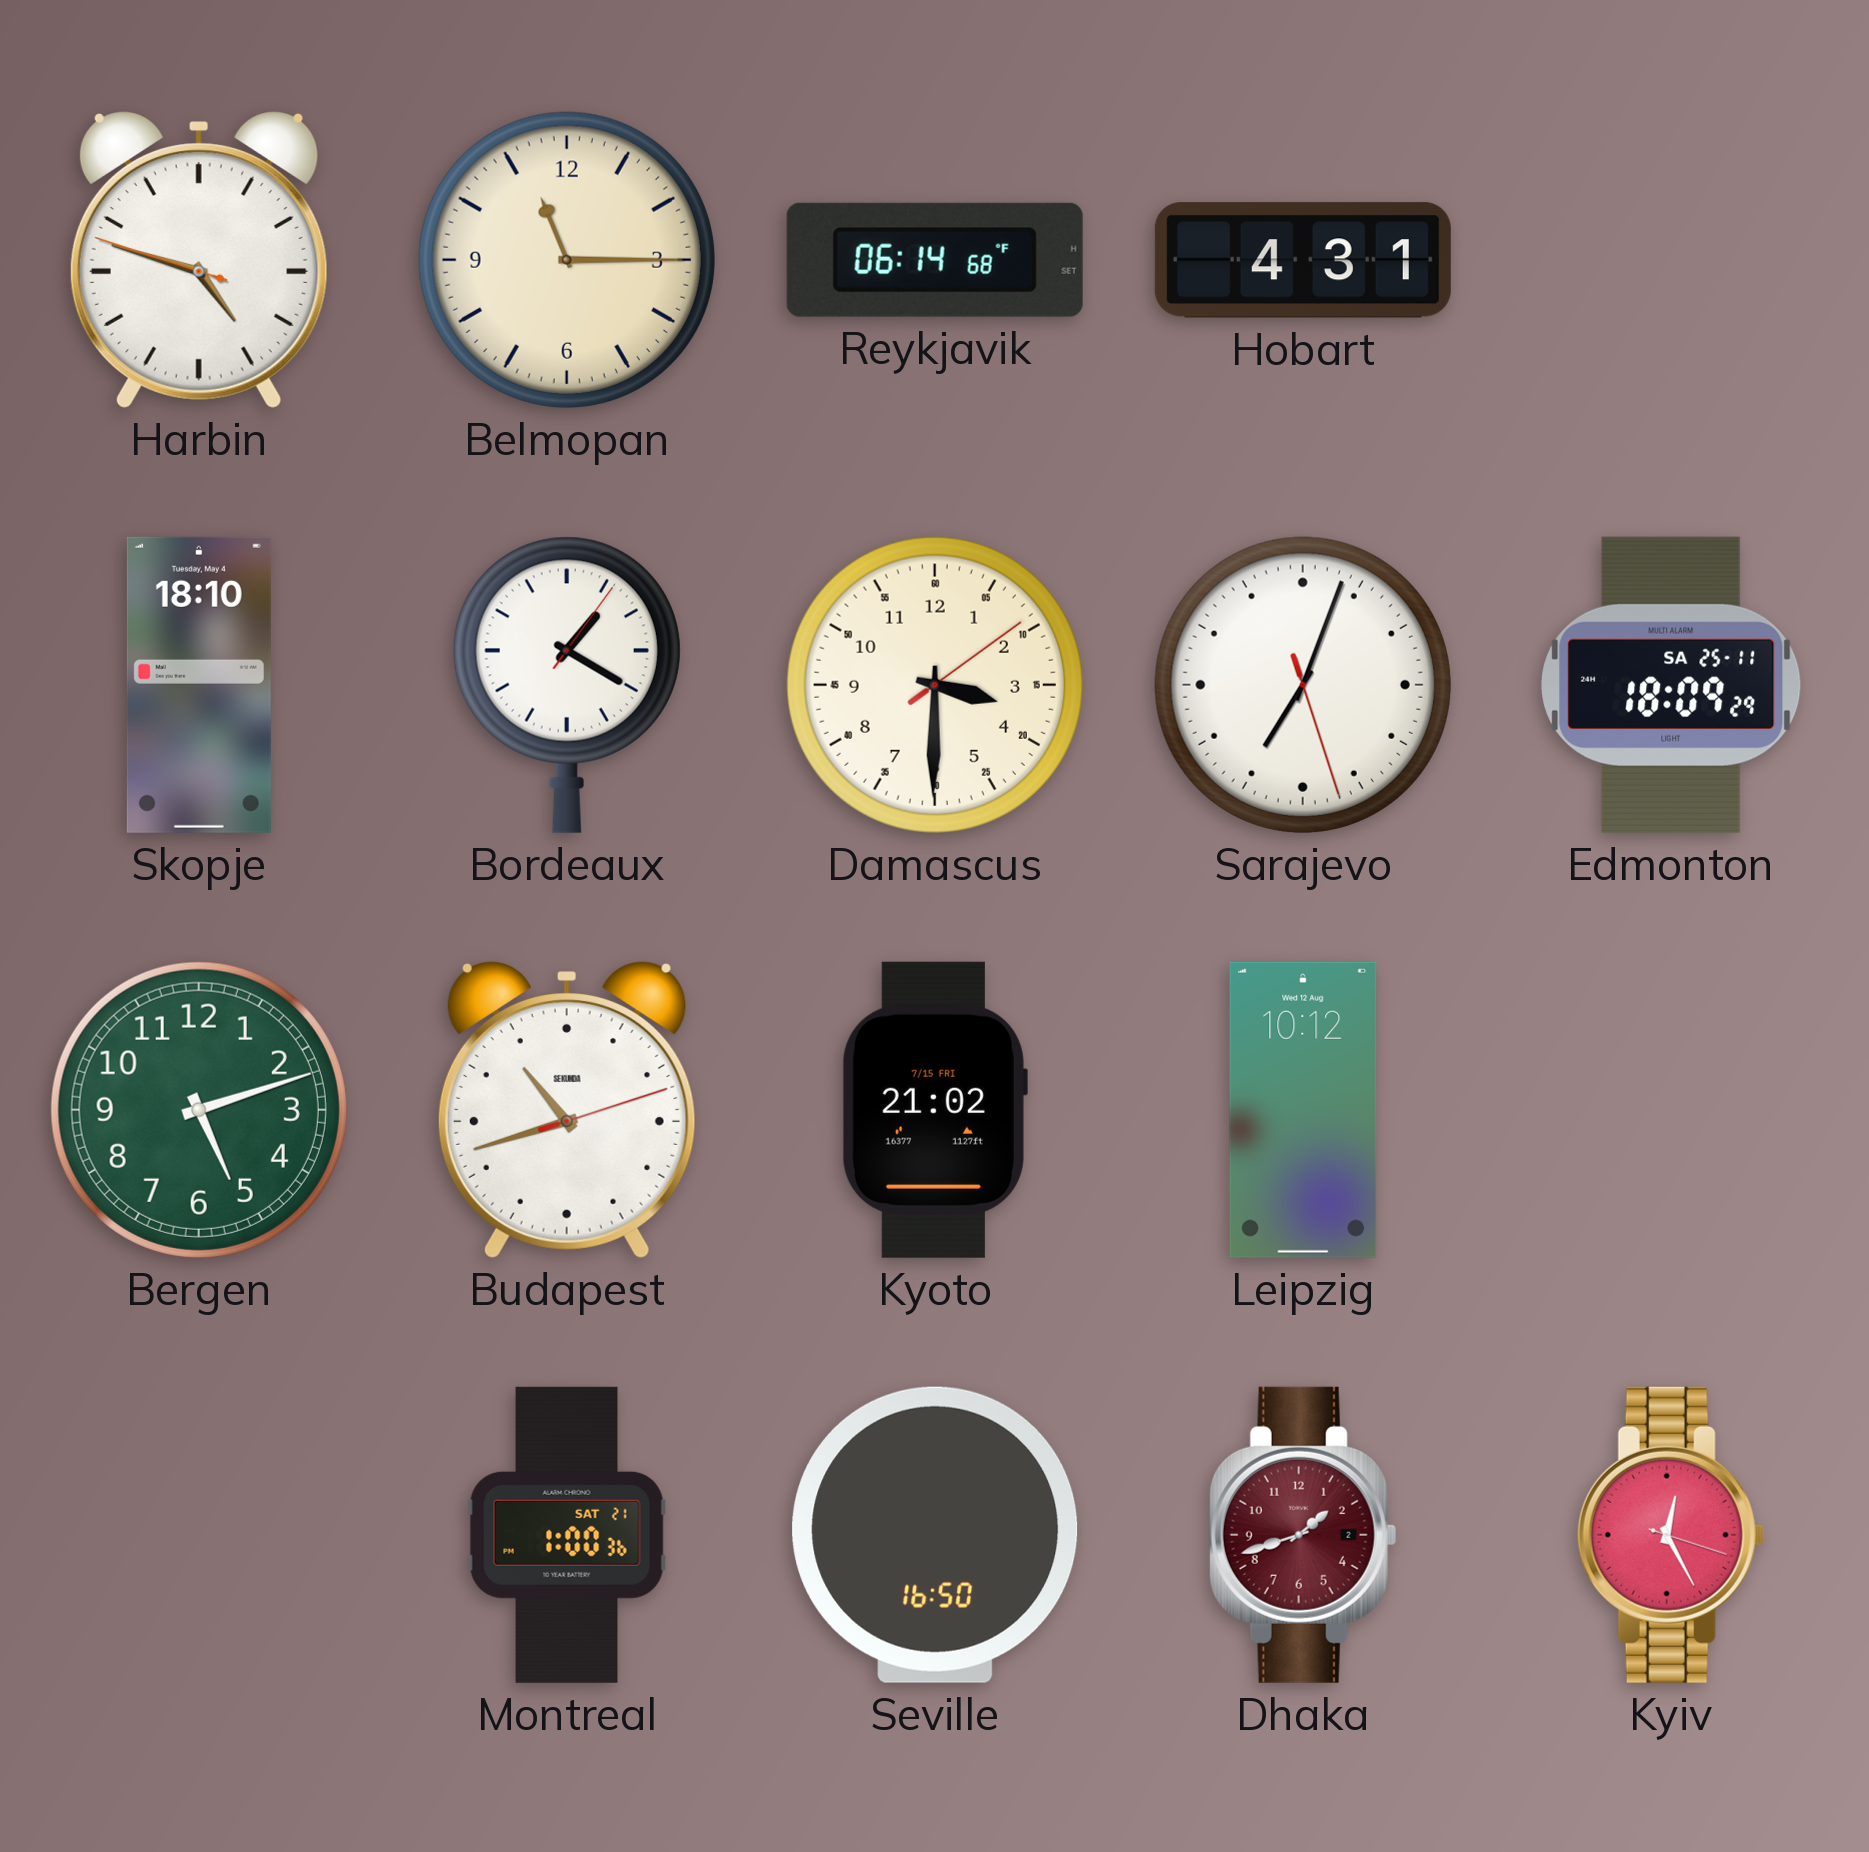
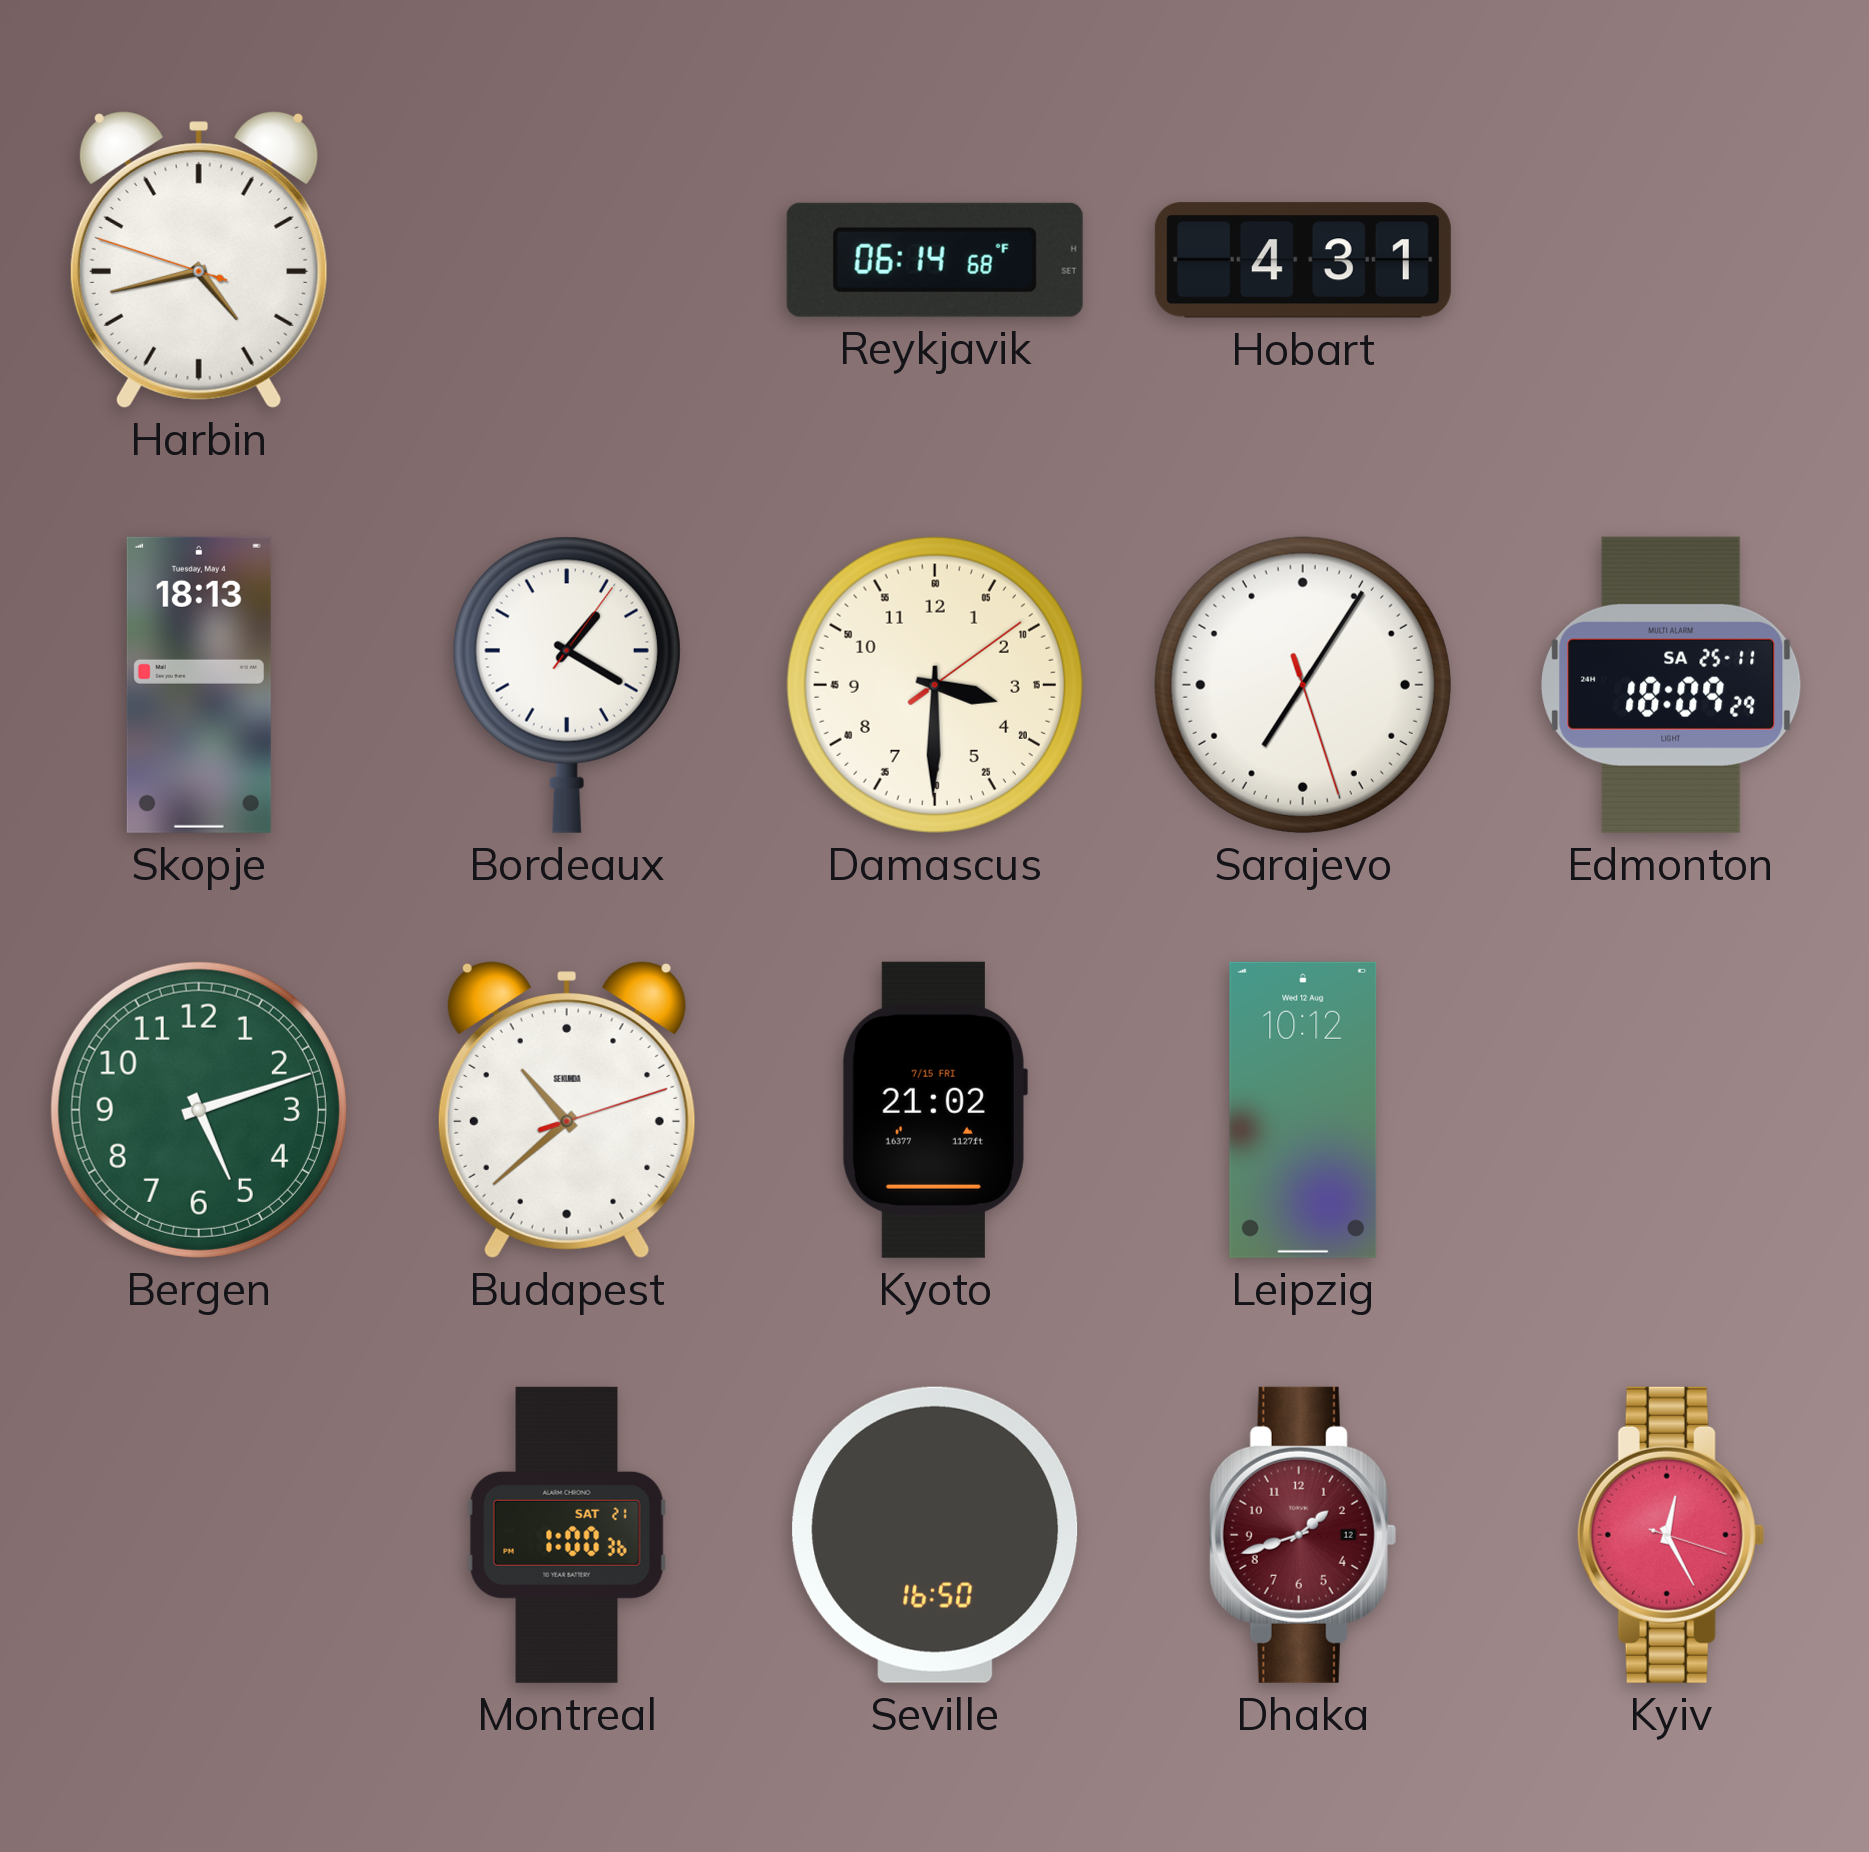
Harbin: 4:47 -> 4:42
Belmopan: 11:15 -> none
Skopje: 18:10 -> 18:13
Sarajevo: 7:03 -> 7:05
Budapest: 10:42 -> 10:38
Dhaka date: 2 -> 12
